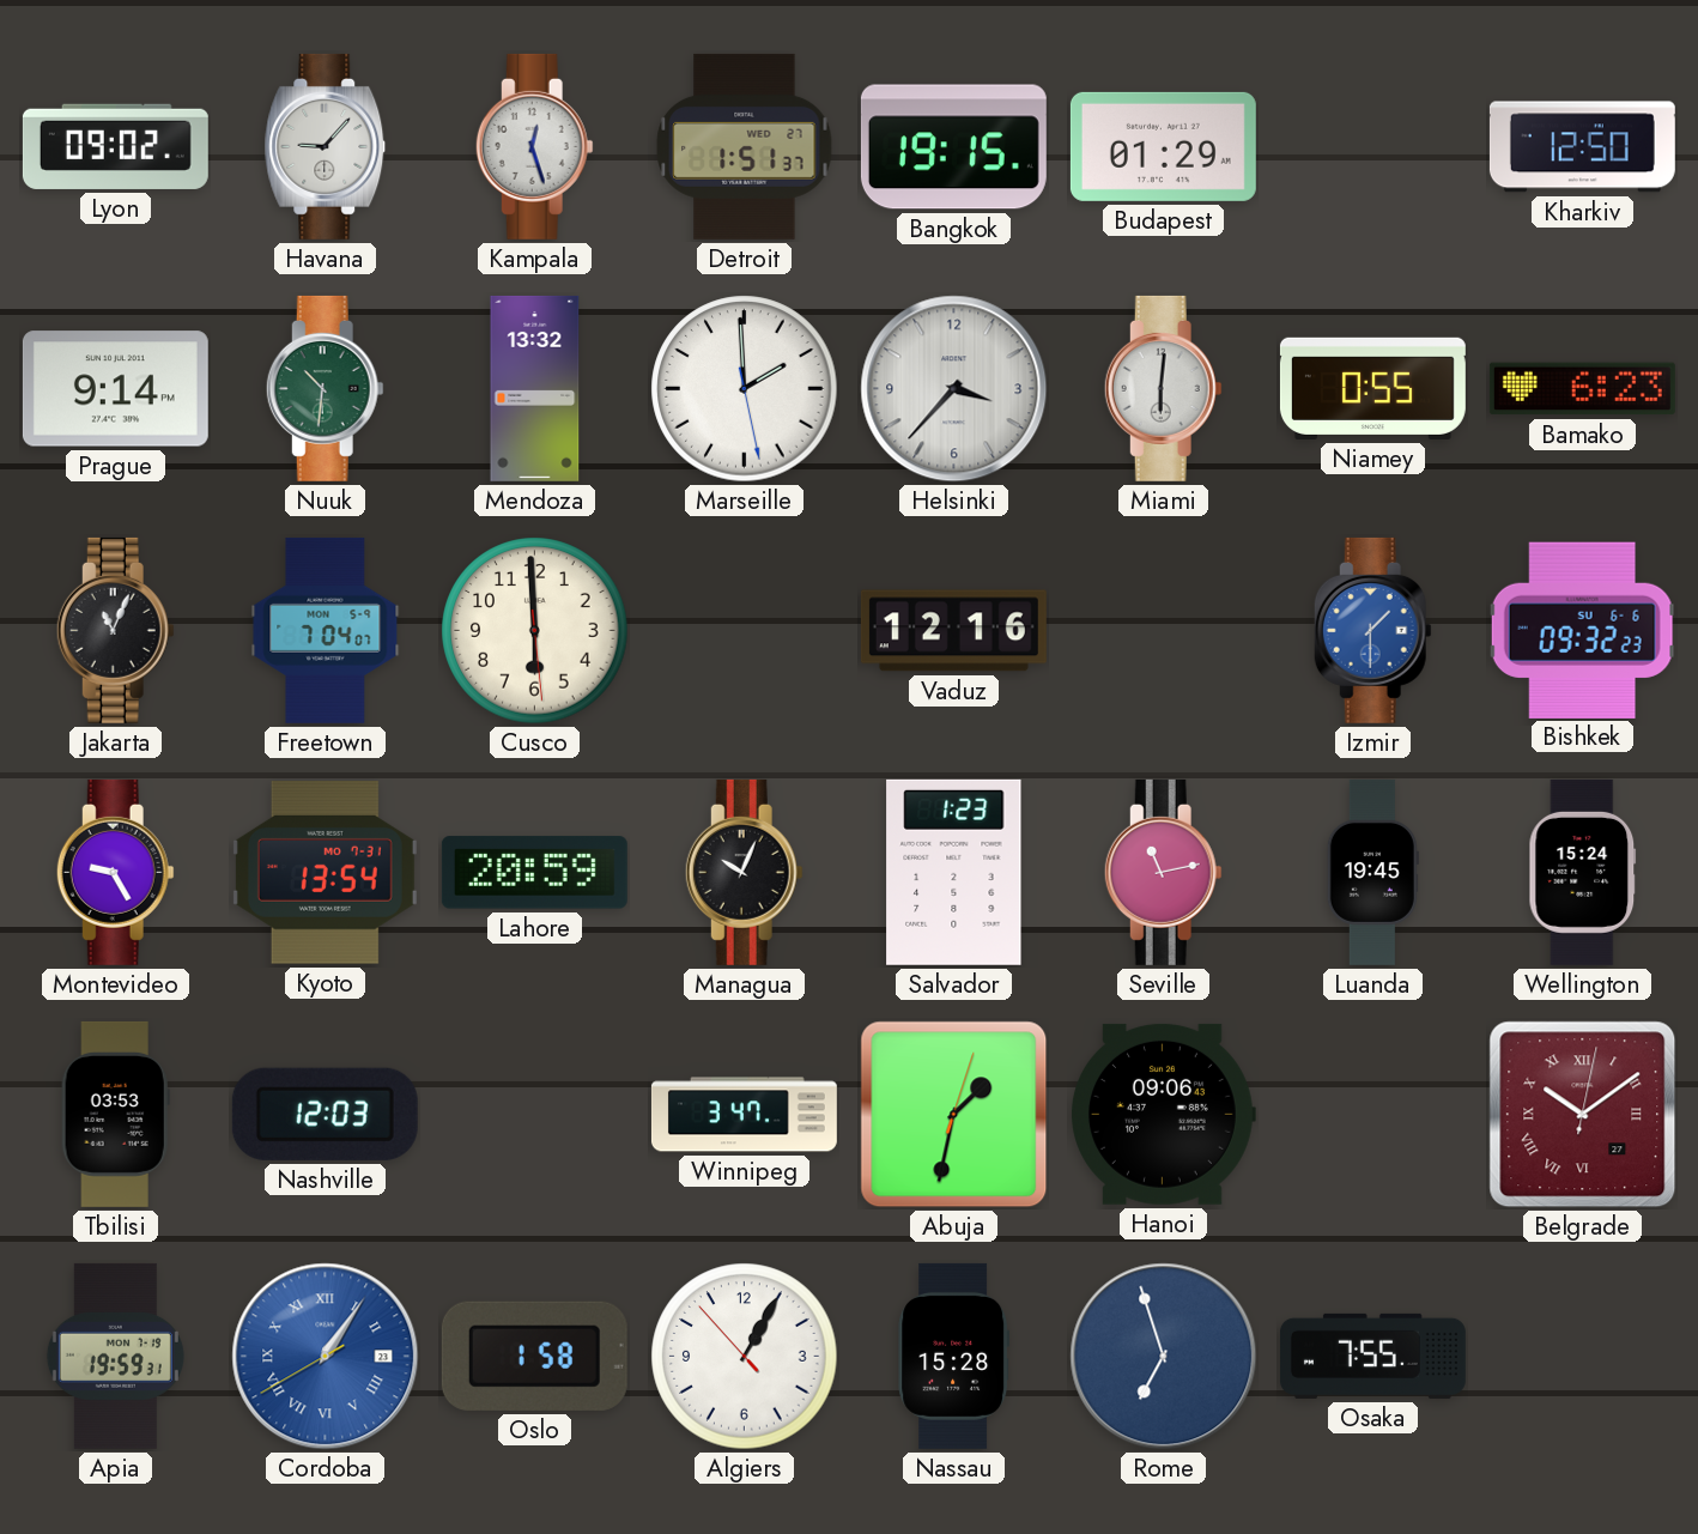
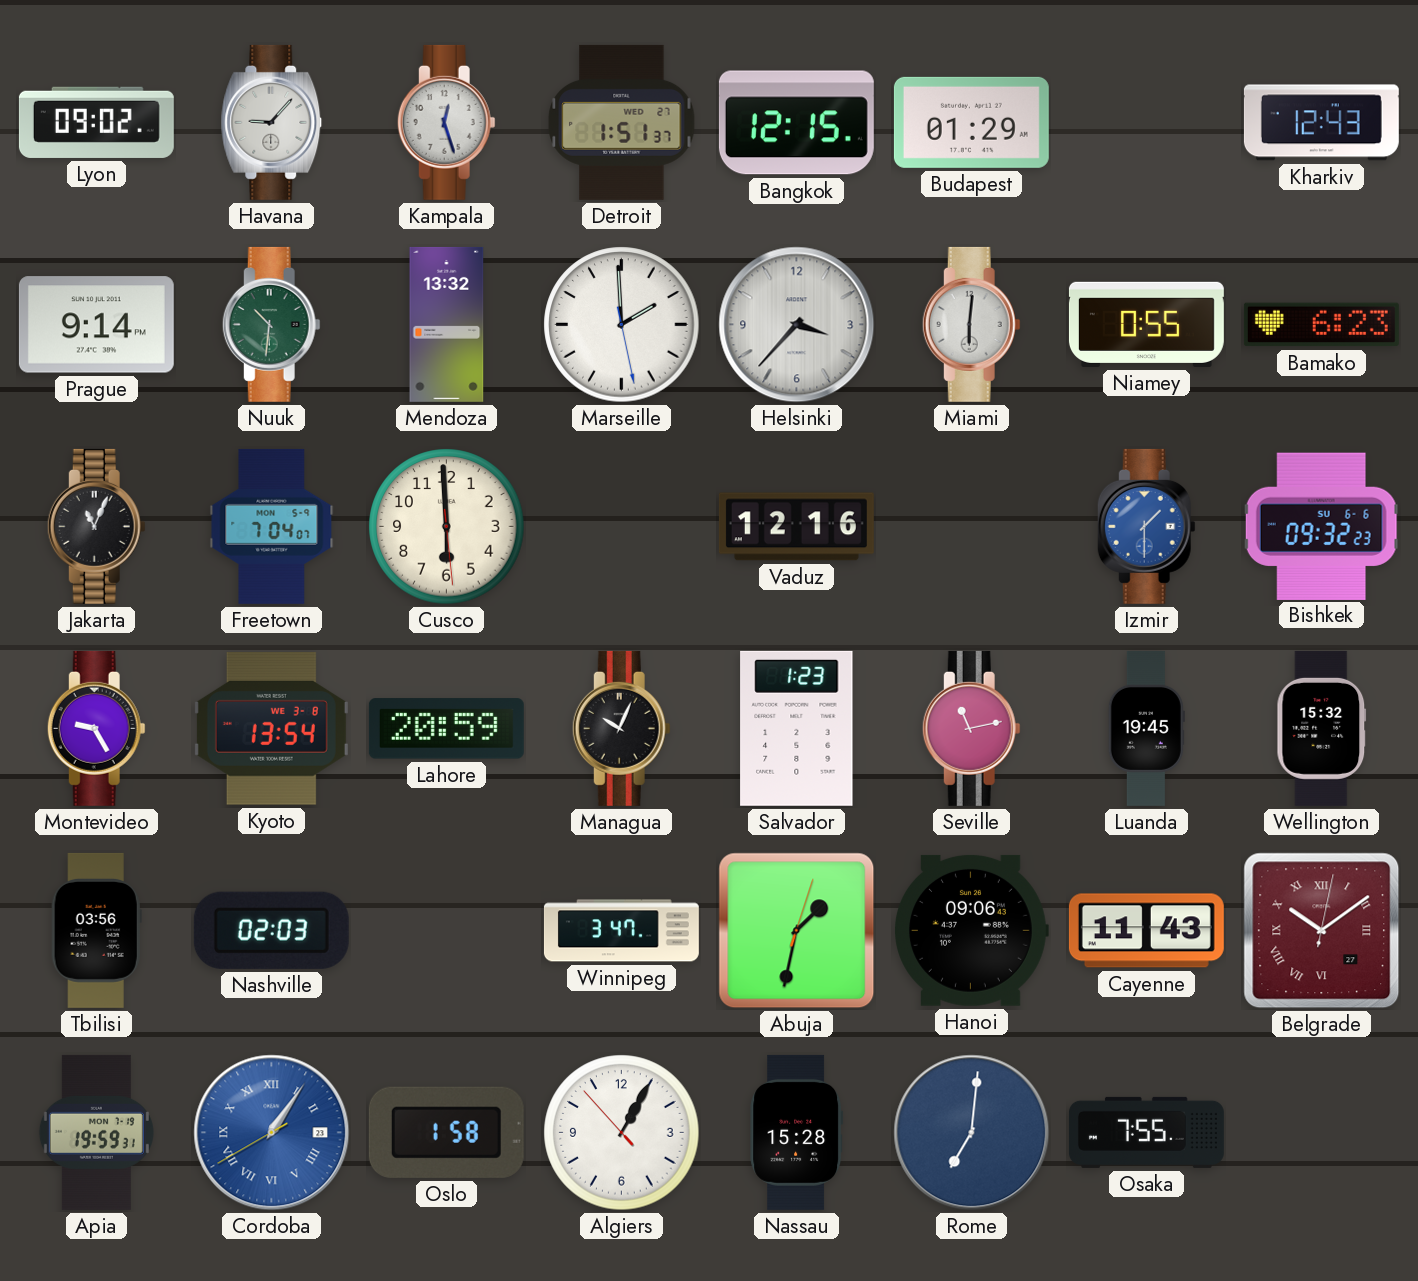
Bangkok: 19:15 -> 12:15
Kharkiv: 12:50 -> 12:43
Kyoto date: MO 7-31 -> WE 3-8
Wellington: 15:24 -> 15:32
Tbilisi: 03:53 -> 03:56
Nashville: 12:03 -> 02:03
Cayenne: none -> 11:43
Rome: 6:57 -> 7:01
